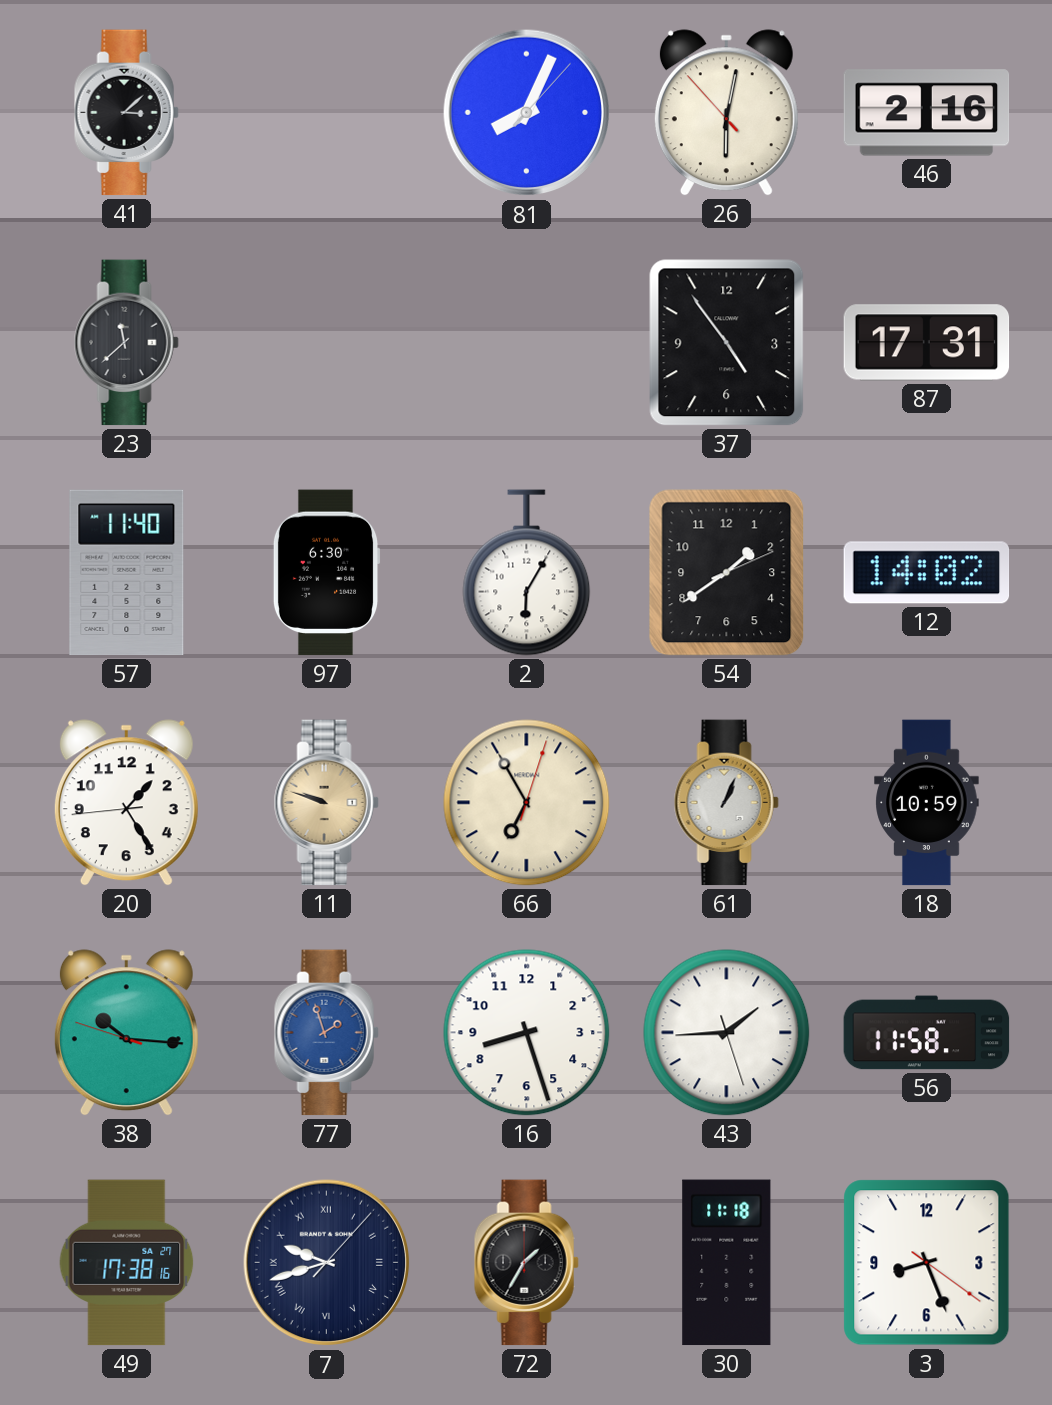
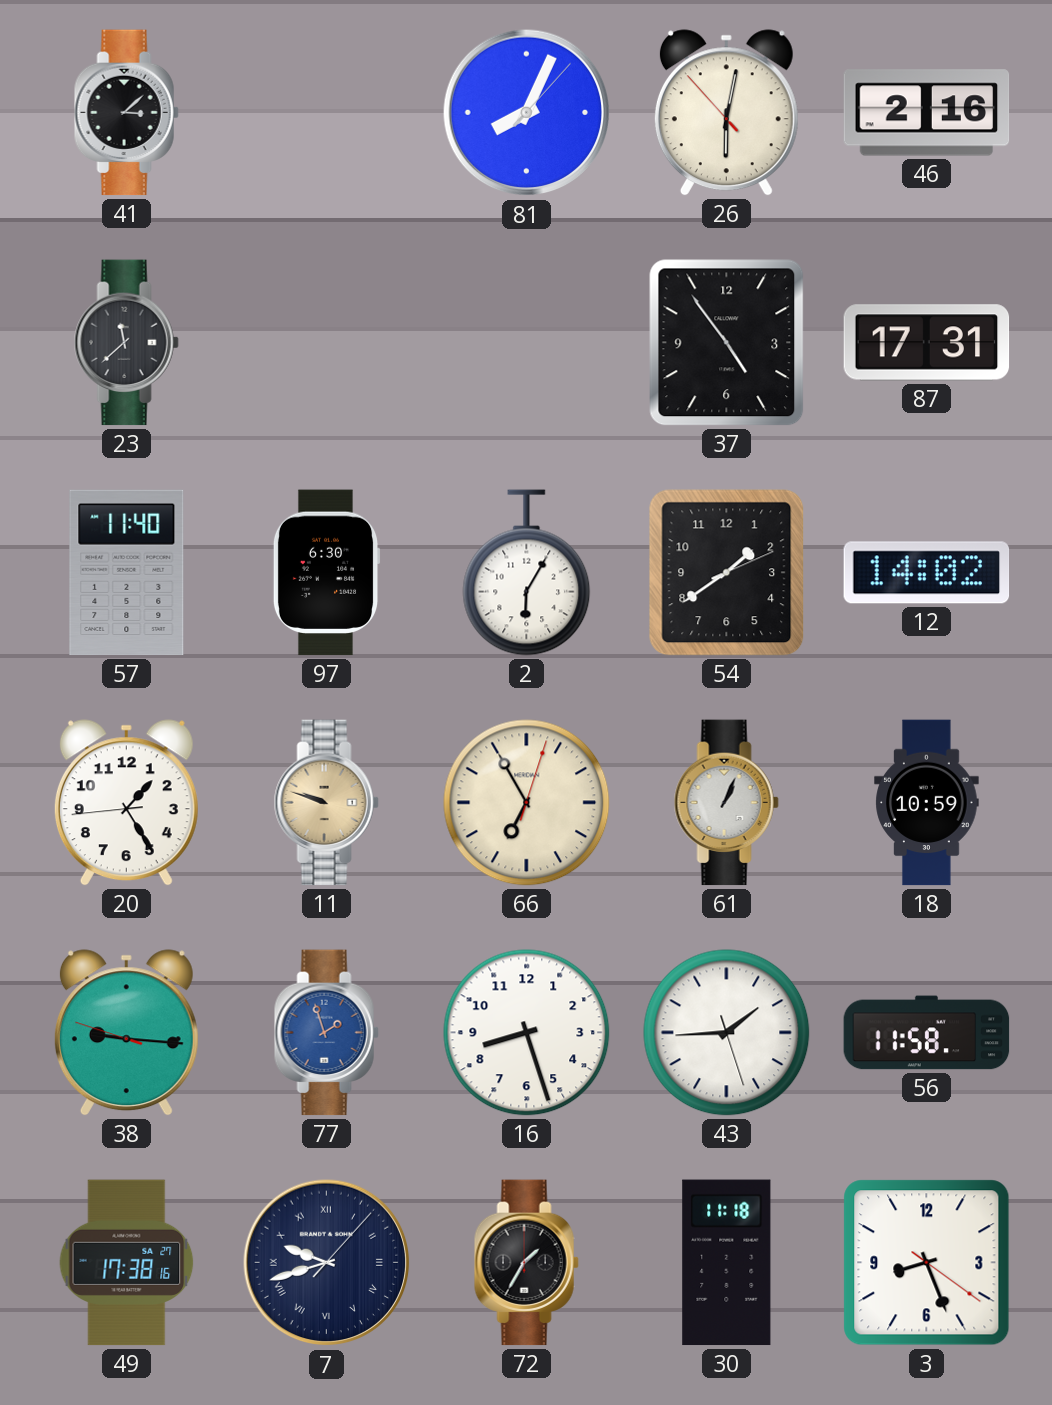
38: 10:15 -> 9:15
